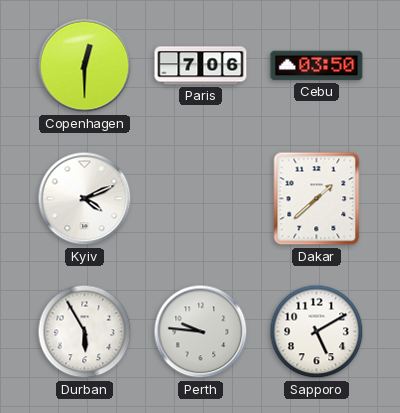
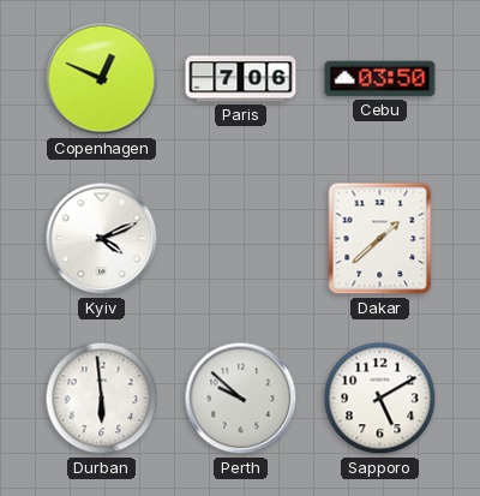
Copenhagen: 12:30 -> 12:49
Durban: 5:55 -> 5:59
Perth: 9:46 -> 9:52
